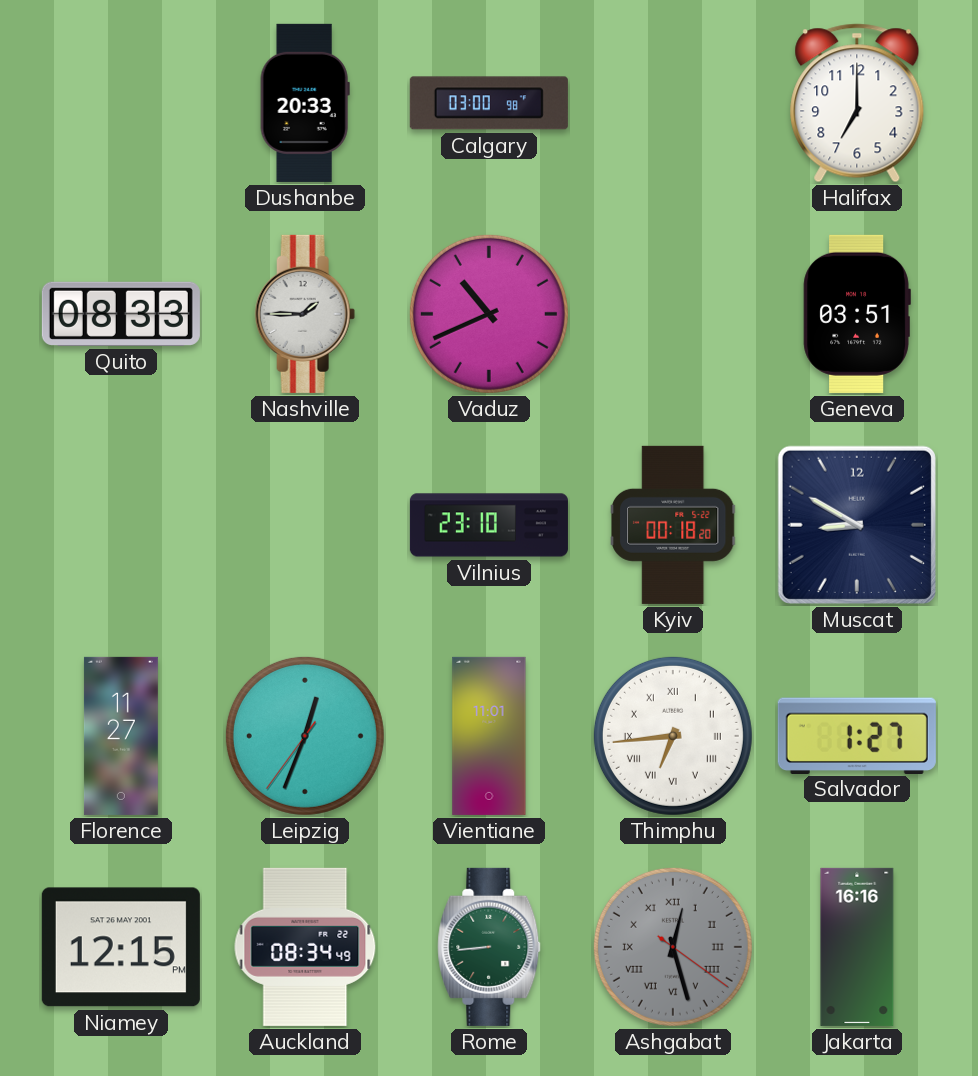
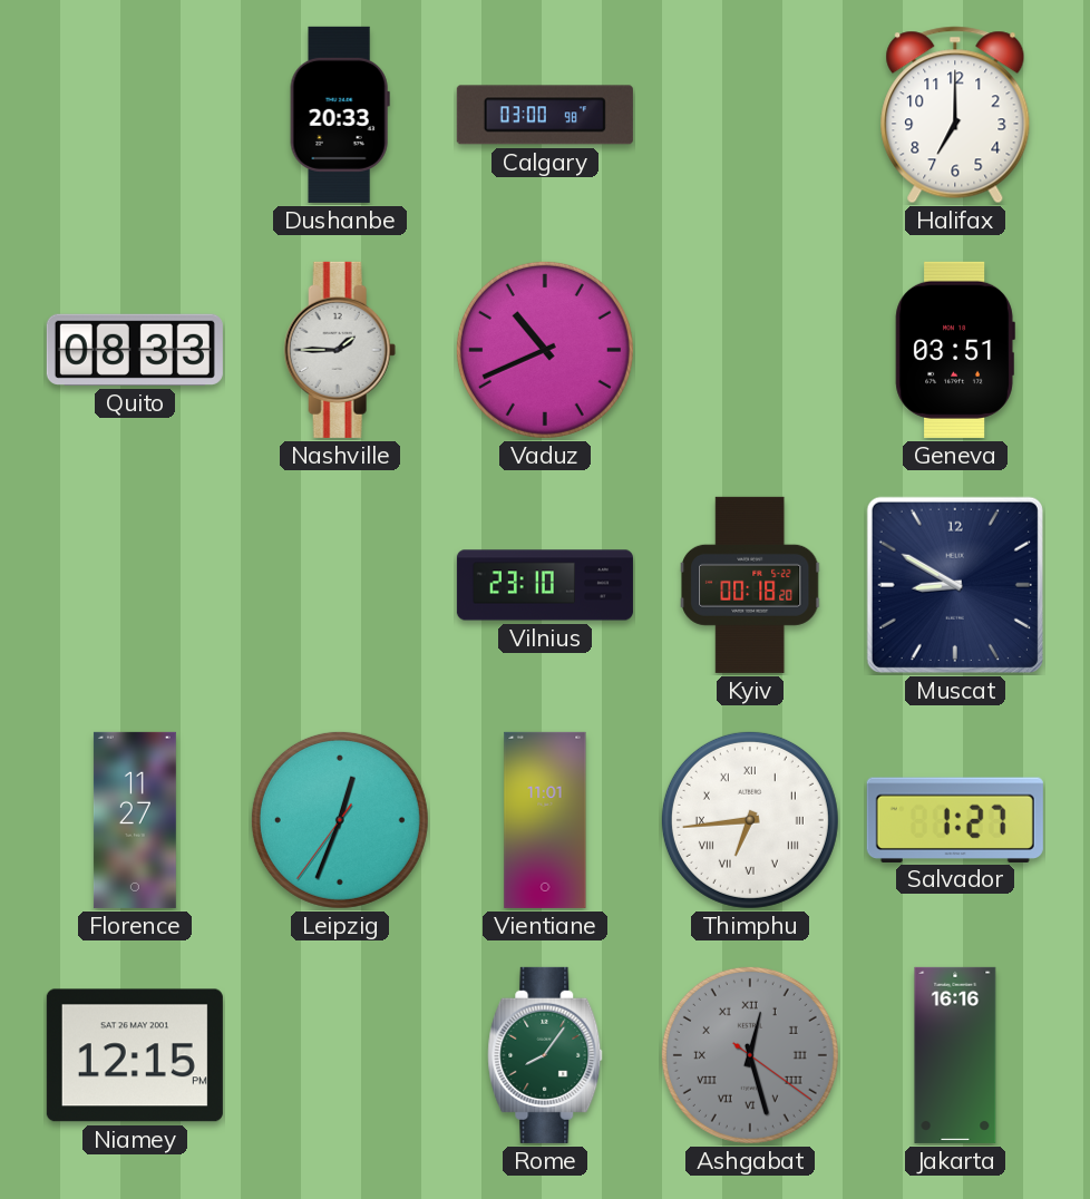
Auckland: 08:34 -> none
Rome: 8:44 -> 8:06
